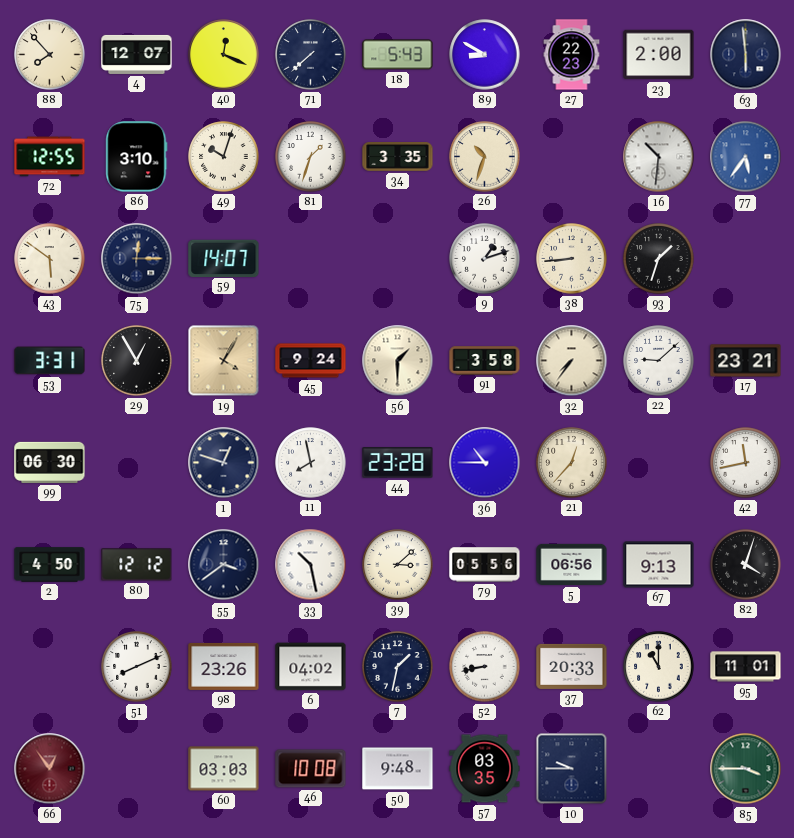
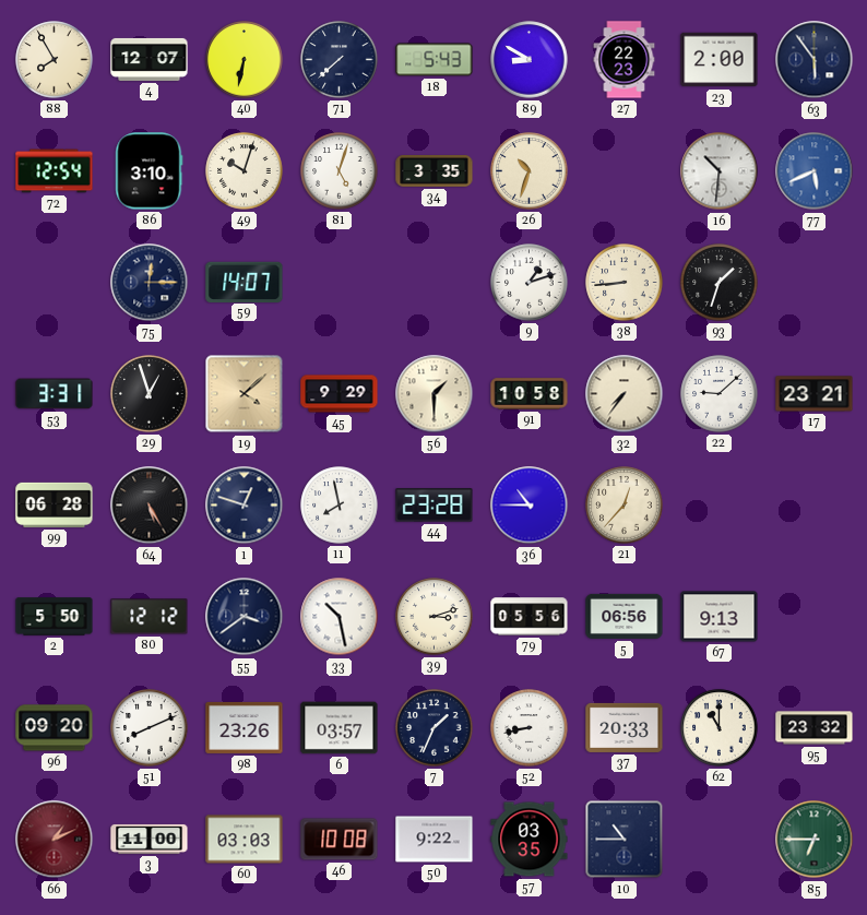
88: 7:53 -> 7:55
40: 12:19 -> 6:32
63: 5:59 -> 5:54
72: 12:55 -> 12:54
81: 1:33 -> 5:03
77: 5:36 -> 5:41
43: 5:51 -> none
29: 12:55 -> 12:57
19: 4:05 -> 4:08
45: 9:24 -> 9:29
91: 3:58 -> 10:58
99: 06:30 -> 06:28
64: none -> 5:25
42: 11:43 -> none
2: 4:50 -> 5:50
39: 3:08 -> 3:12
82: 4:03 -> none
96: none -> 09:20
6: 04:02 -> 03:57
7: 1:32 -> 1:34
95: 11:01 -> 23:32
66: 12:54 -> 1:11
3: none -> 11:00
50: 9:48 -> 9:22
10: 9:45 -> 10:45
85: 3:45 -> 6:45
